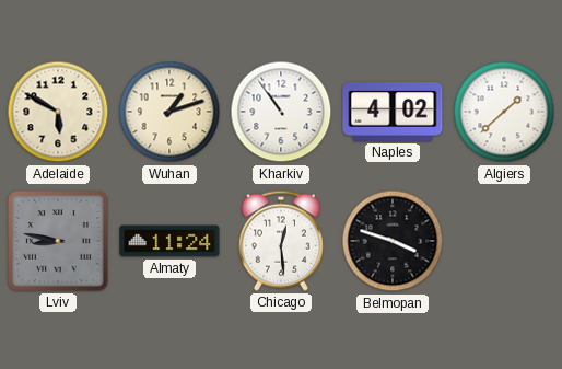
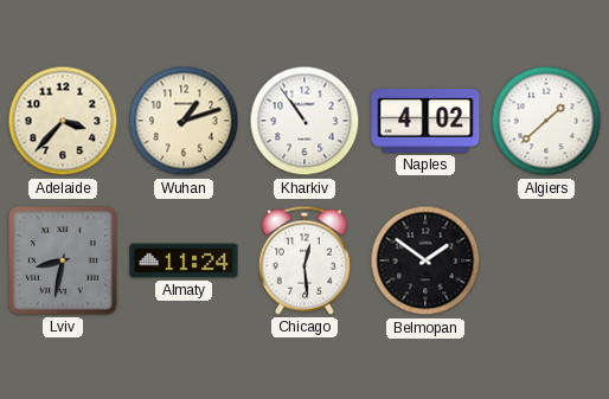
Adelaide: 5:50 -> 3:37
Lviv: 8:47 -> 8:32
Belmopan: 3:48 -> 1:51
